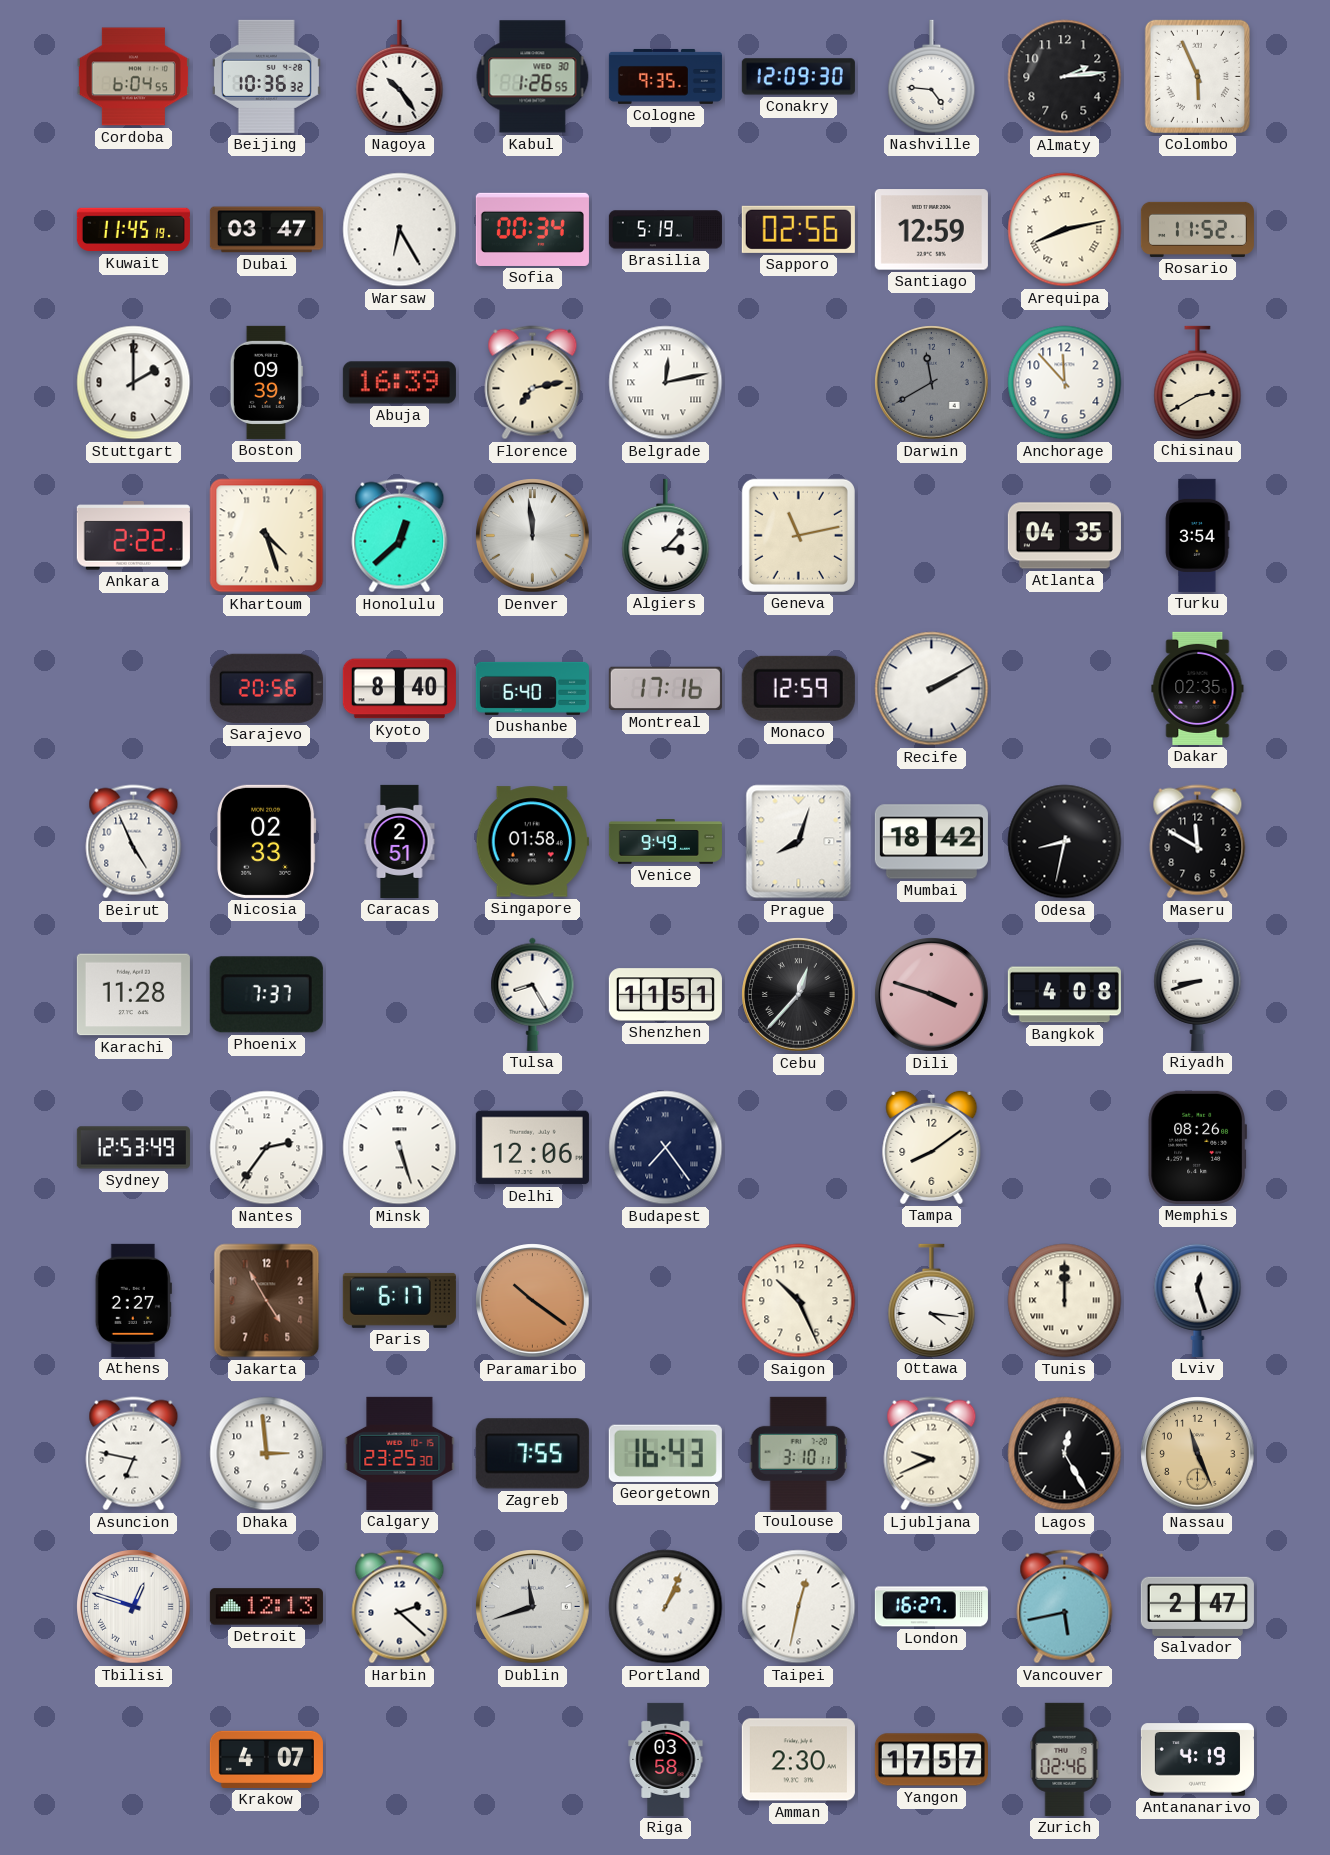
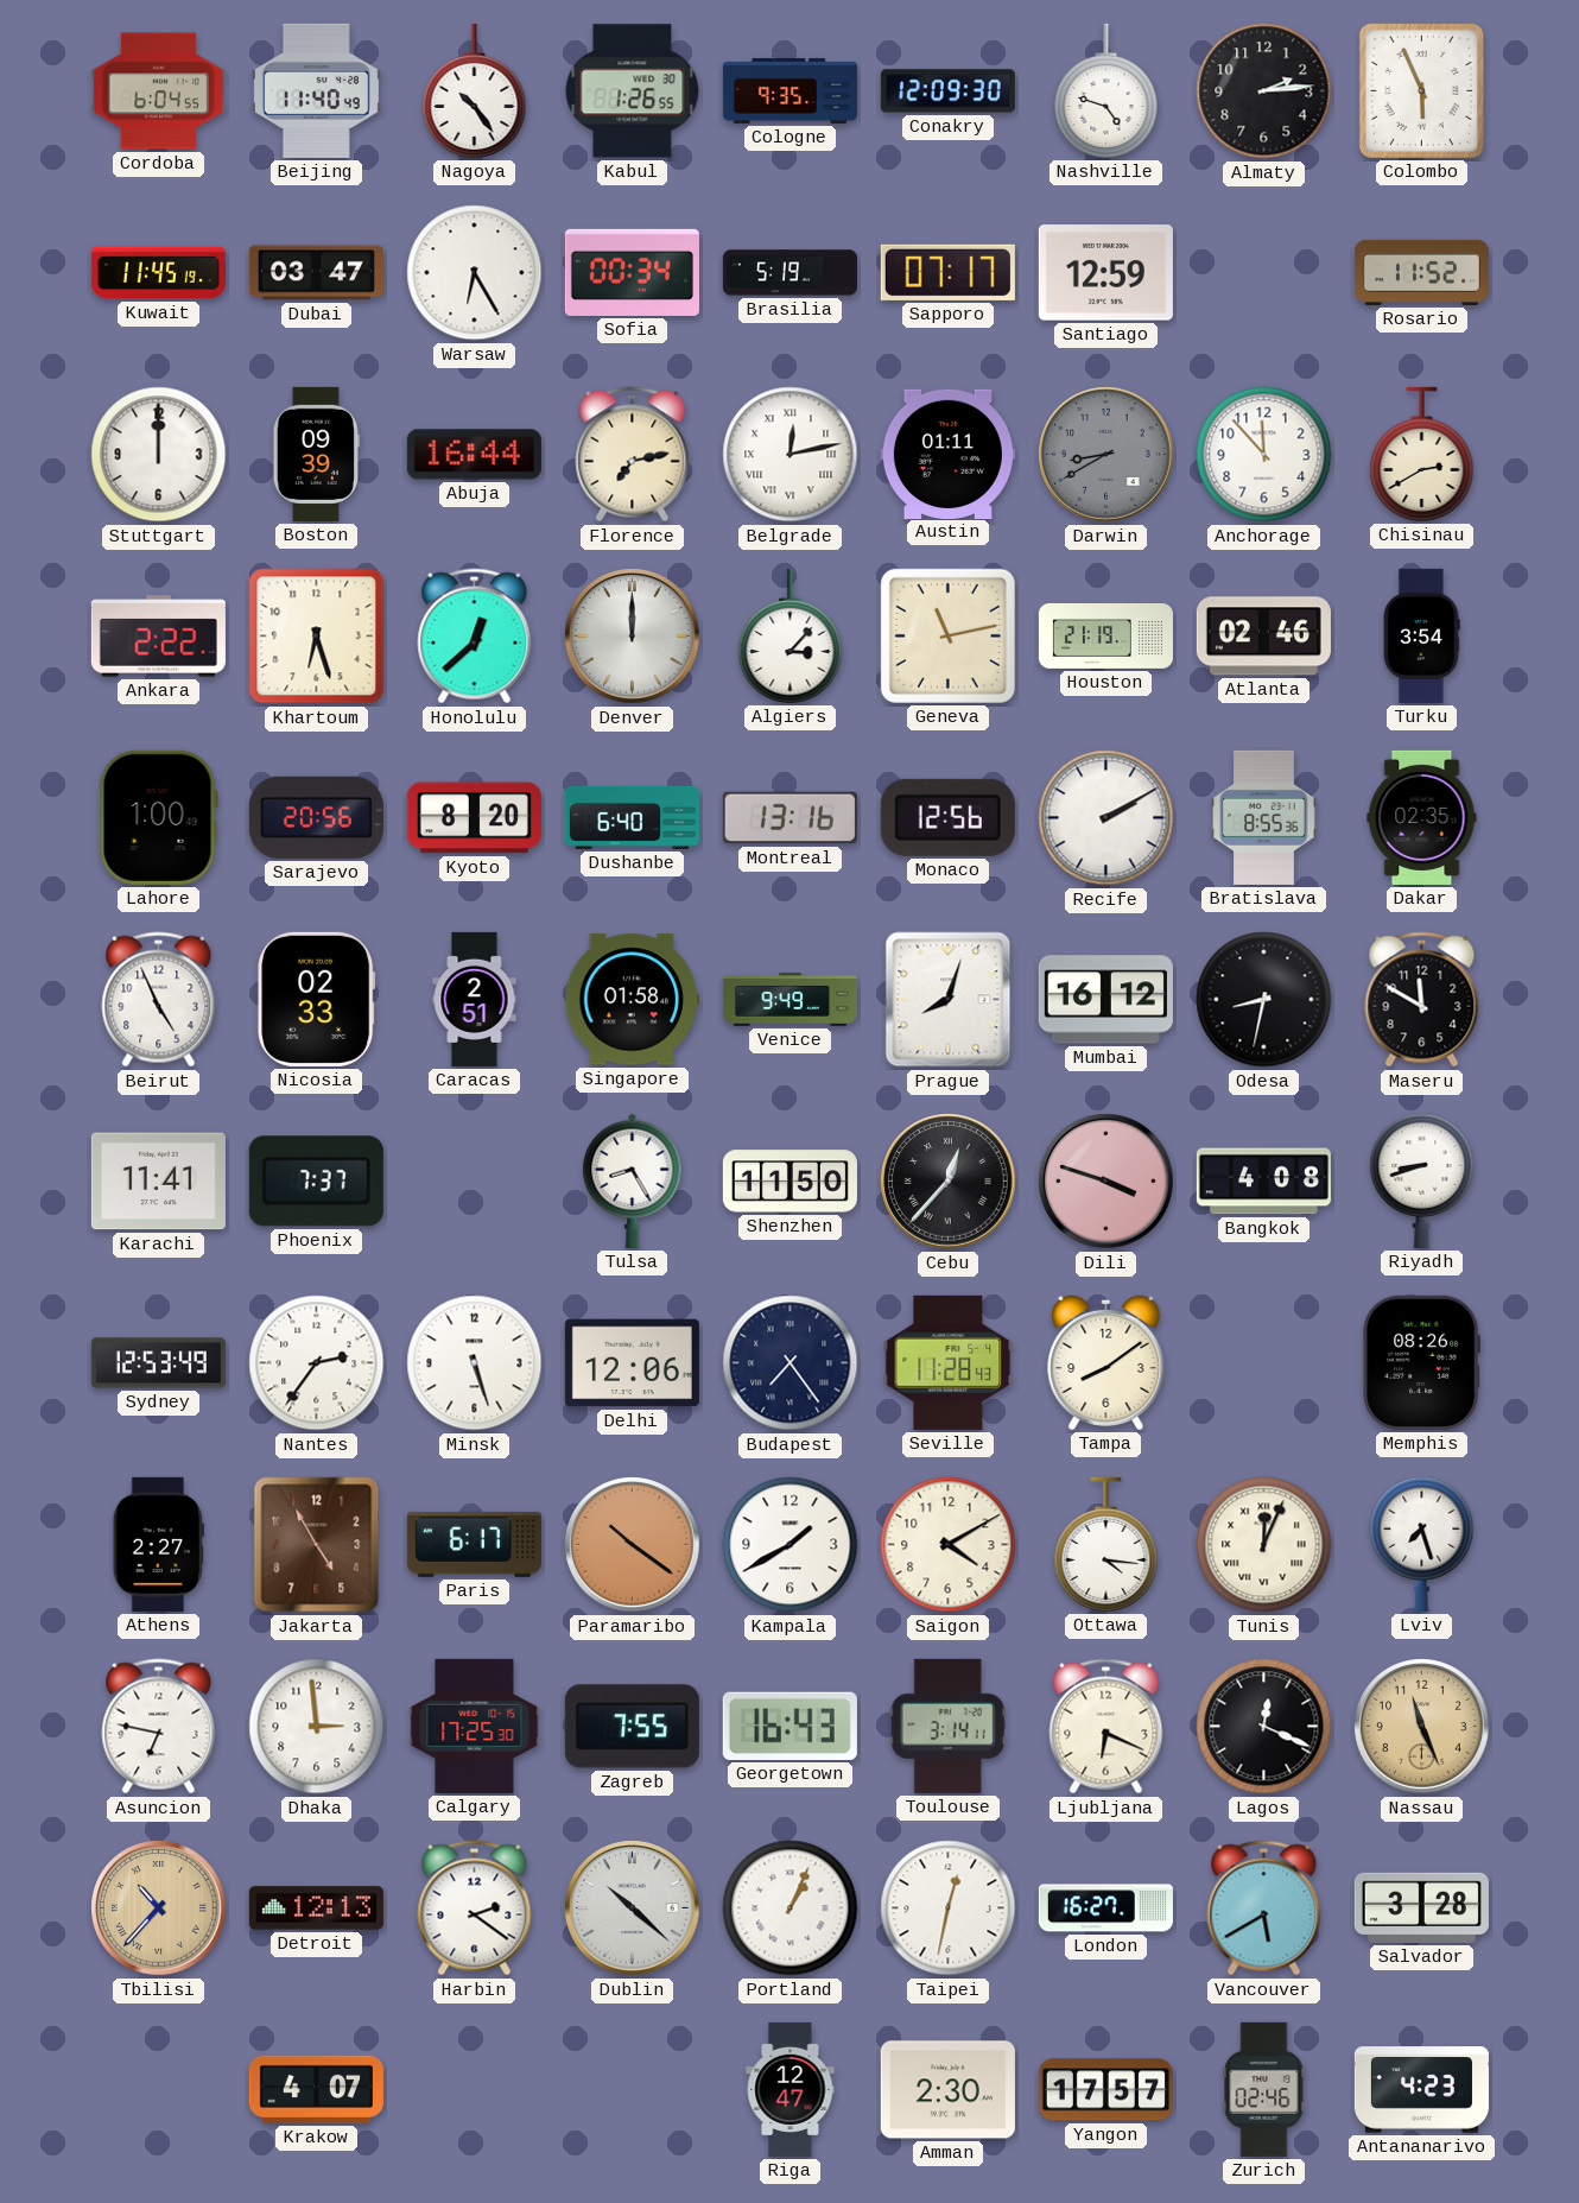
Beijing: 10:36 -> 11:40
Nashville: 4:46 -> 4:48
Sapporo: 02:56 -> 07:17
Arequipa: 8:13 -> none
Stuttgart: 2:00 -> 12:00
Abuja: 16:39 -> 16:44
Austin: none -> 01:11
Darwin: 11:40 -> 8:40
Khartoum: 4:27 -> 6:27
Denver: 11:59 -> 12:00
Houston: none -> 21:19
Atlanta: 04:35 -> 02:46
Lahore: none -> 1:00
Kyoto: 8:40 -> 8:20
Montreal: 17:16 -> 13:16
Monaco: 12:59 -> 12:56
Bratislava: none -> 8:55
Mumbai: 18:42 -> 16:12
Karachi: 11:28 -> 11:41
Shenzhen: 11:51 -> 11:50
Seville: none -> 11:28
Kampala: none -> 1:40
Saigon: 10:26 -> 4:10
Tunis: 12:00 -> 12:04
Lviv: 12:27 -> 7:27
Calgary: 23:25 -> 17:25
Toulouse: 3:10 -> 3:14
Ljubljana: 9:41 -> 6:19
Lagos: 12:25 -> 12:19
Tbilisi: 12:48 -> 10:37
Tbilisi dial: white -> champagne
Harbin: 2:22 -> 2:21
Dublin: 11:42 -> 10:22
Vancouver: 5:43 -> 5:40
Salvador: 2:47 -> 3:28
Riga: 03:58 -> 12:47
Antananarivo: 4:19 -> 4:23
